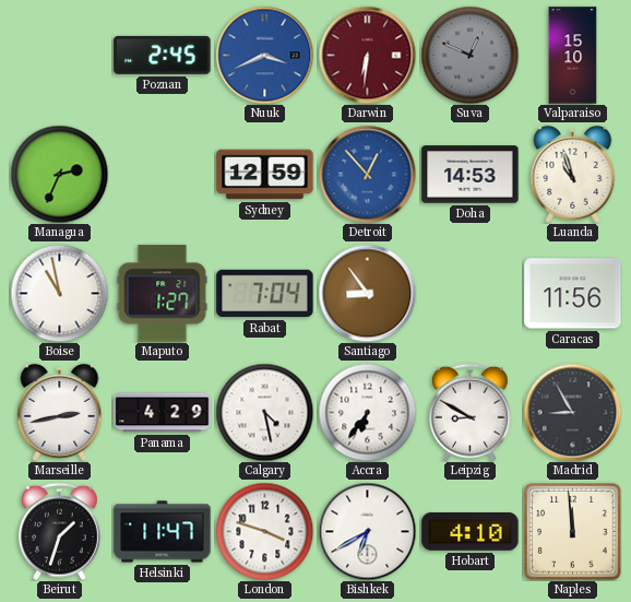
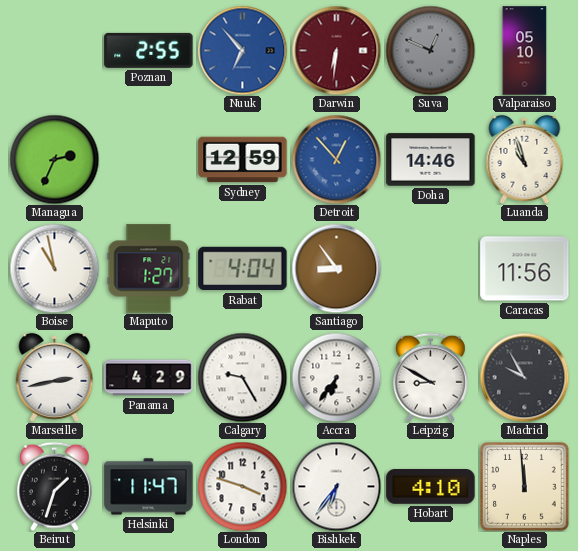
Poznan: 2:45 -> 2:55
Nuuk: 3:41 -> 6:53
Valparaiso: 15:10 -> 05:10
Doha: 14:53 -> 14:46
Rabat: 7:04 -> 4:04
Calgary: 4:28 -> 9:25
Madrid: 8:55 -> 9:55
Bishkek: 6:40 -> 6:36
